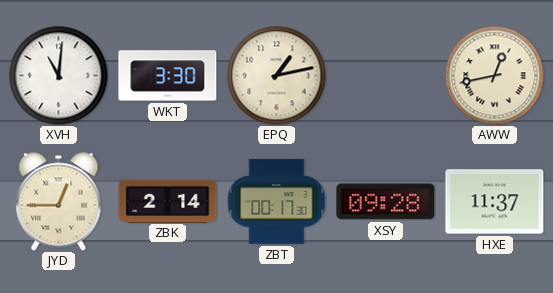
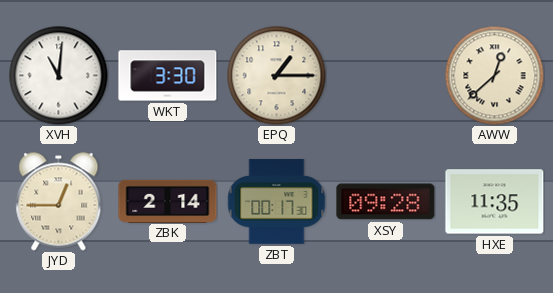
EPQ: 1:13 -> 1:15
AWW: 12:43 -> 12:38
HXE: 11:37 -> 11:35
